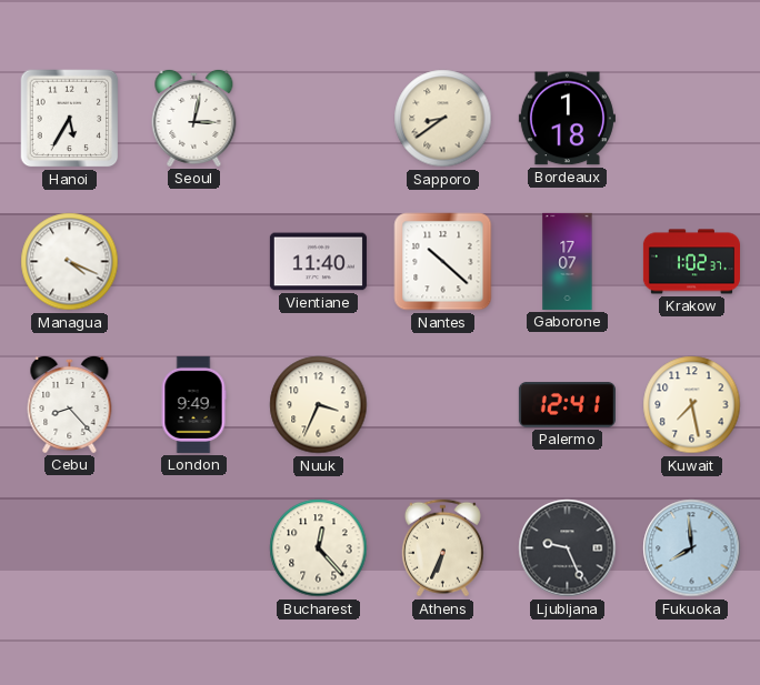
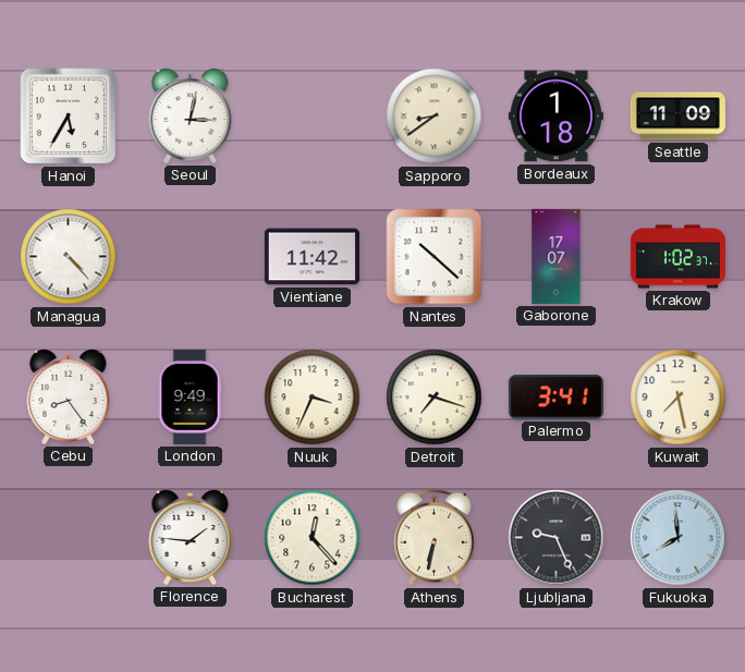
Seattle: none -> 11:09
Managua: 4:19 -> 4:23
Vientiane: 11:40 -> 11:42
Cebu: 8:23 -> 8:24
Detroit: none -> 7:18
Palermo: 12:41 -> 3:41
Florence: none -> 1:46
Athens: 6:34 -> 6:32
